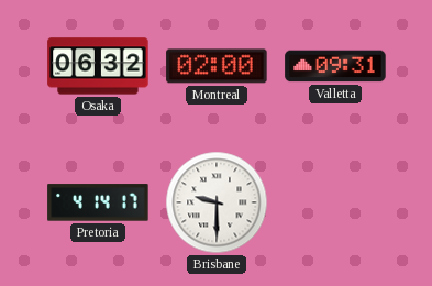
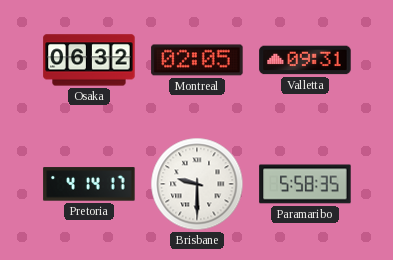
Montreal: 02:00 -> 02:05
Paramaribo: none -> 5:58
